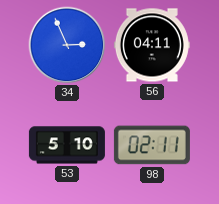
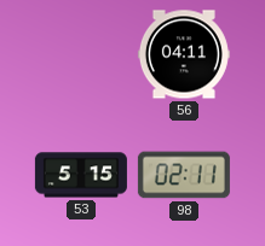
34: 2:56 -> none
53: 5:10 -> 5:15
